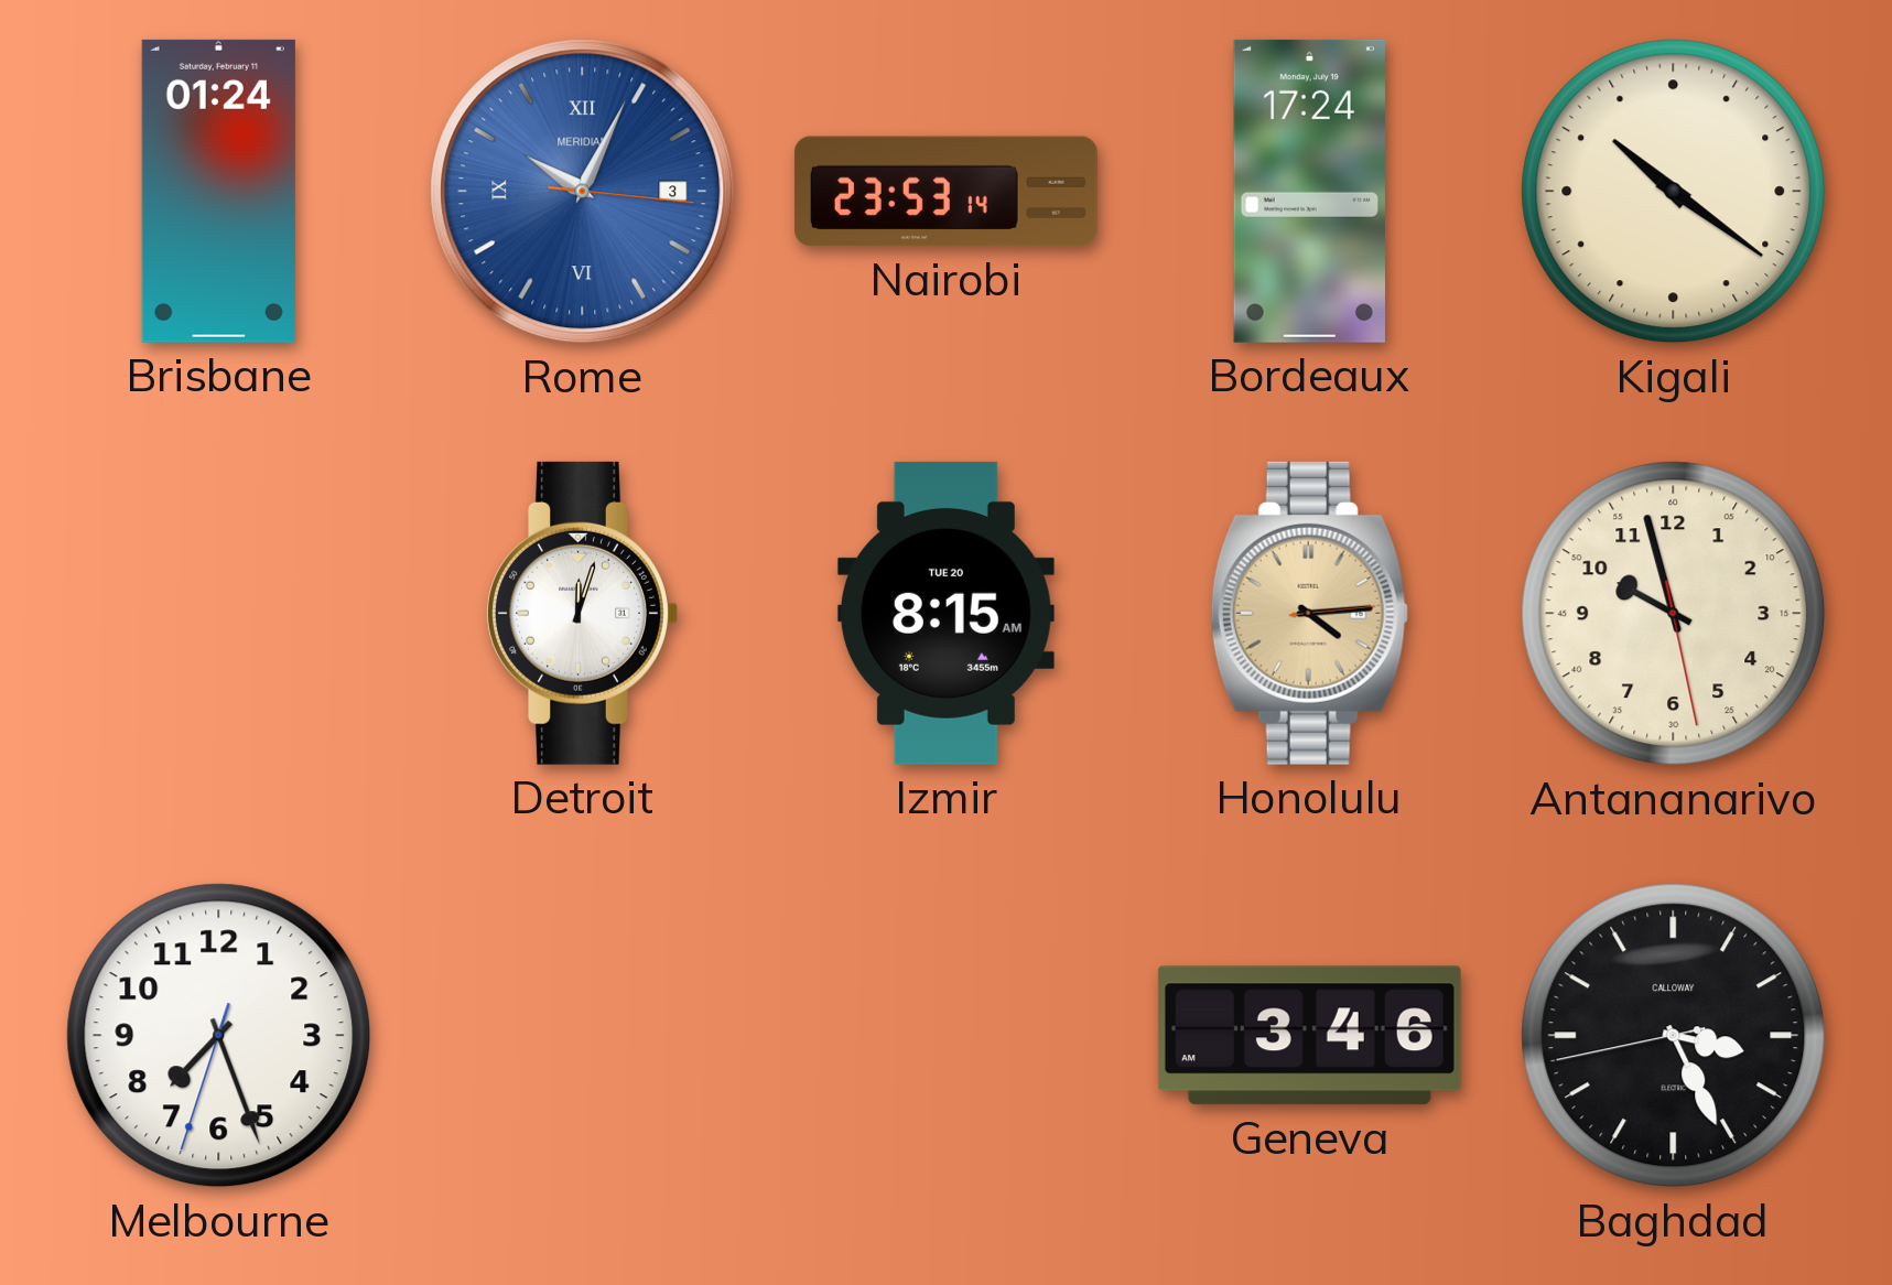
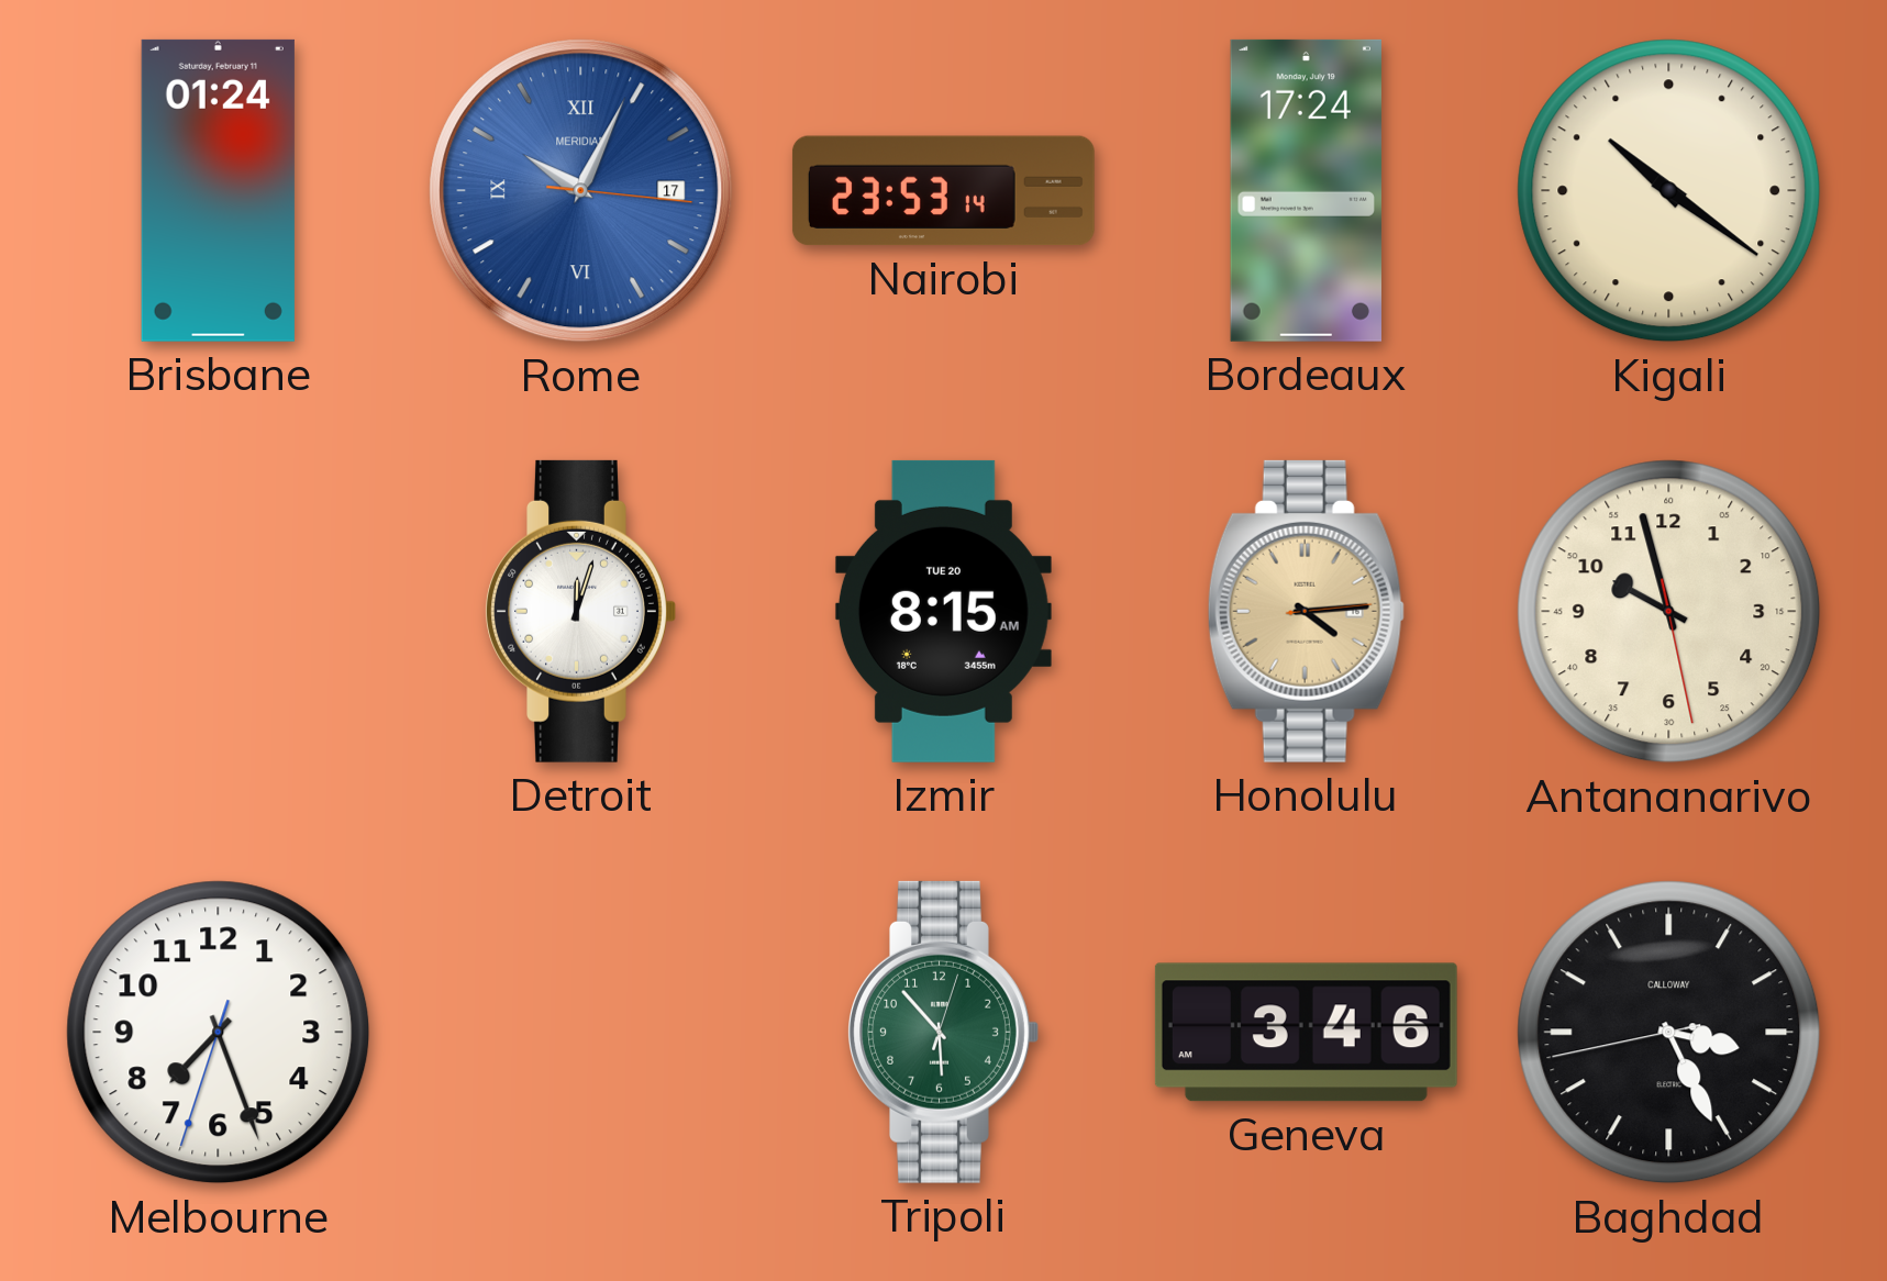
Rome date: 3 -> 17
Tripoli: none -> 5:53
